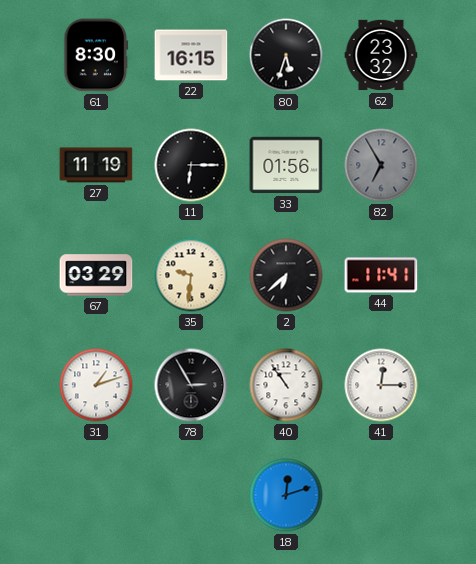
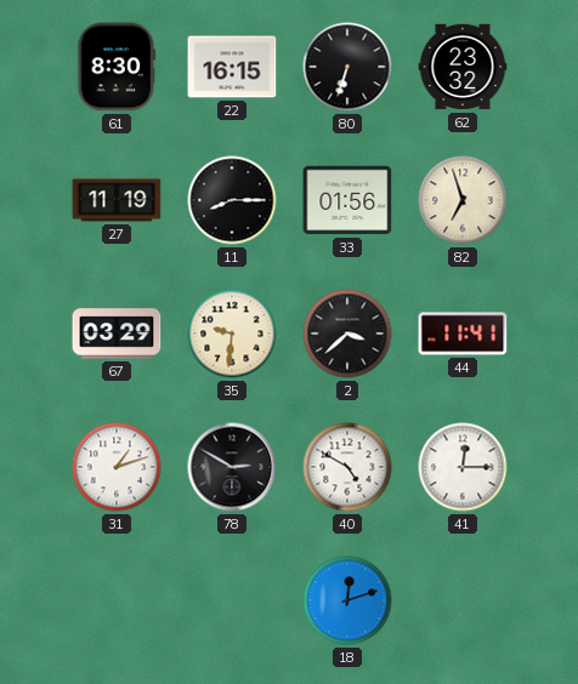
80: 5:33 -> 6:33
11: 6:15 -> 8:15
82: 6:55 -> 6:57
82 dial: grey -> cream
2: 6:38 -> 3:38
78: 2:55 -> 2:50
40: 10:54 -> 4:50
